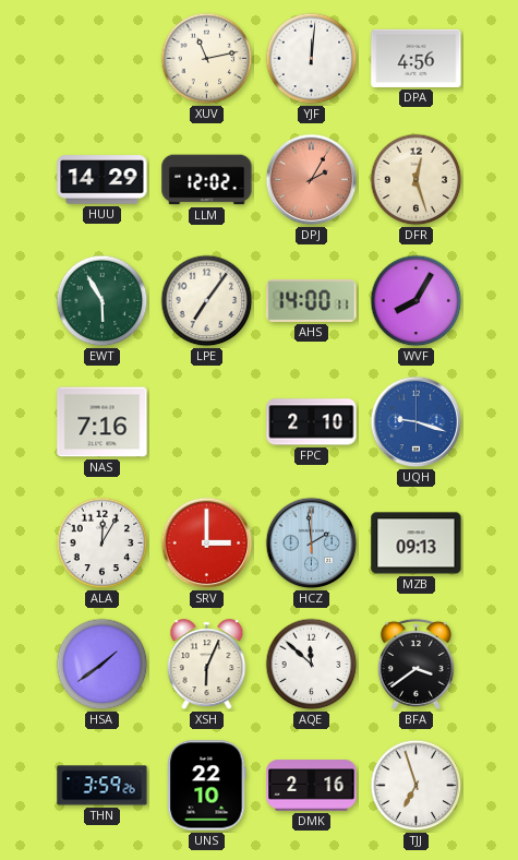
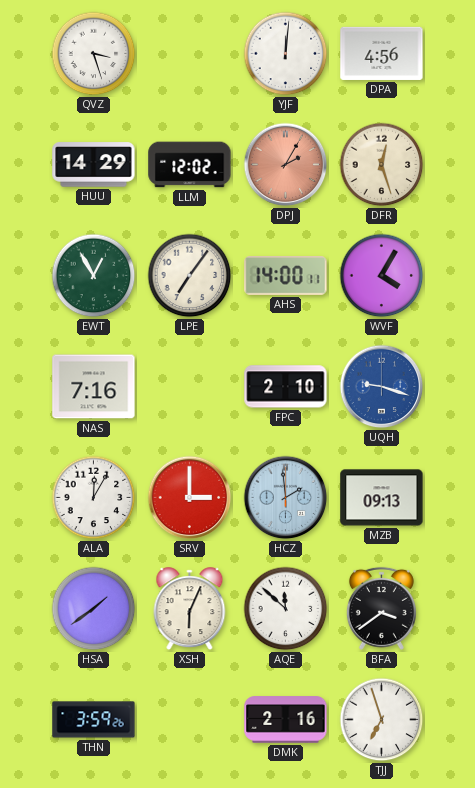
QVZ: none -> 3:27
XUV: 11:13 -> none
EWT: 5:55 -> 12:55
WVF: 8:05 -> 4:05
UNS: 22:10 -> none
